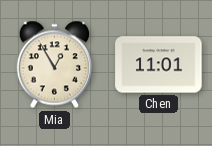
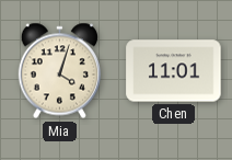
Mia: 12:55 -> 4:03
